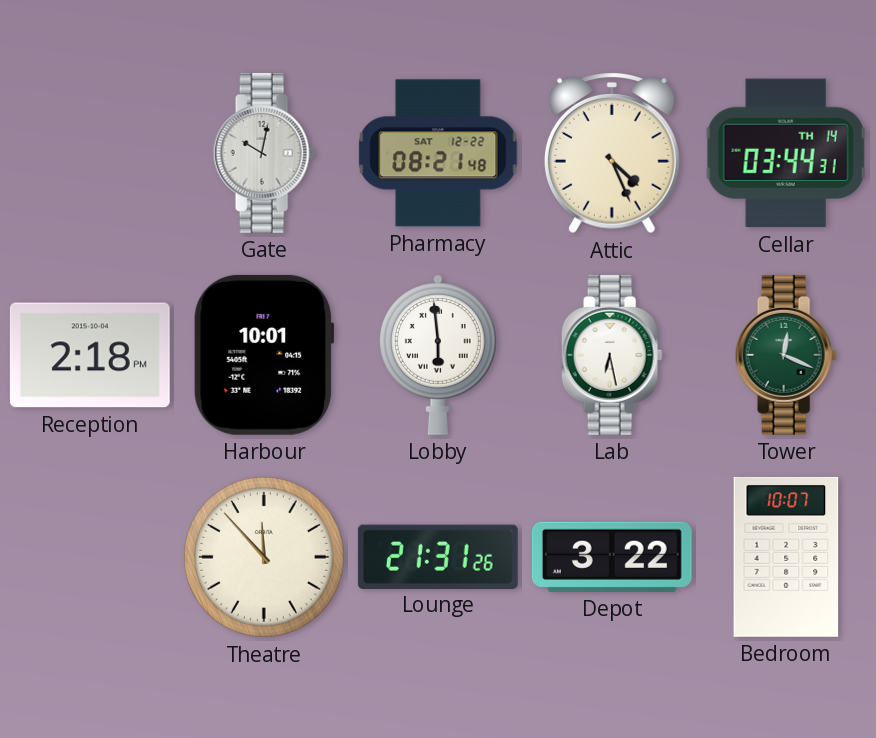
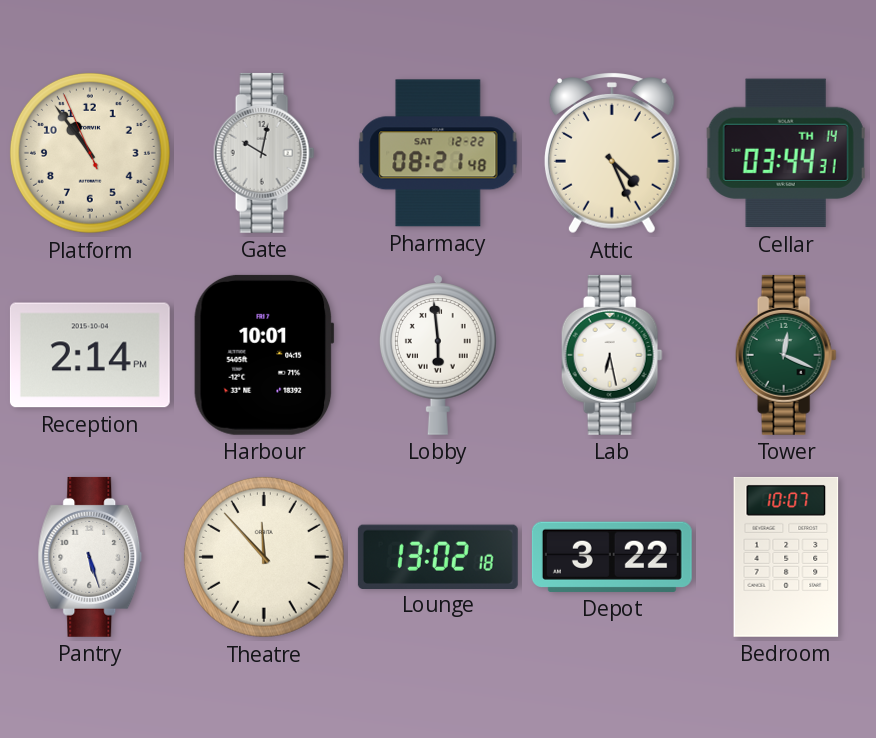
Platform: none -> 10:53
Reception: 2:18 -> 2:14
Pantry: none -> 5:27
Lounge: 21:31 -> 13:02
